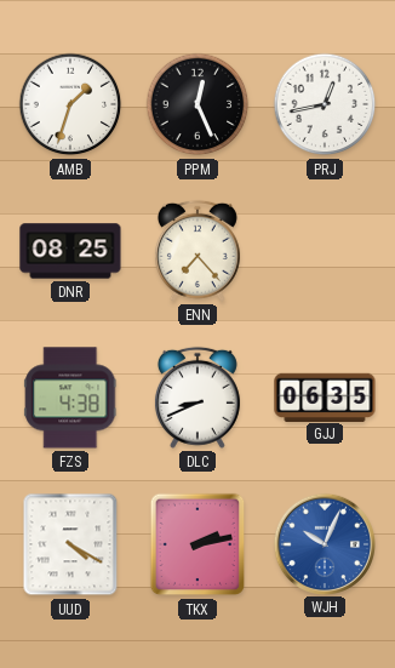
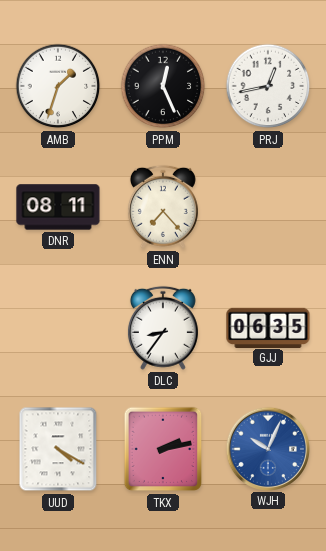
DNR: 08:25 -> 08:11
FZS: 4:38 -> none
DLC: 8:41 -> 8:36
